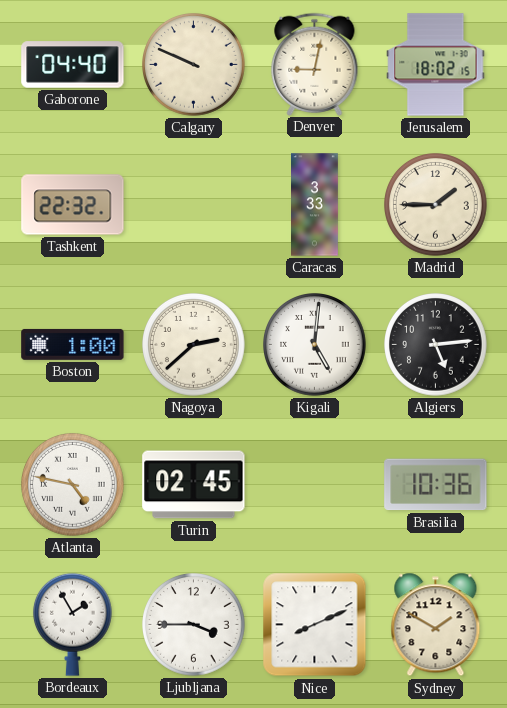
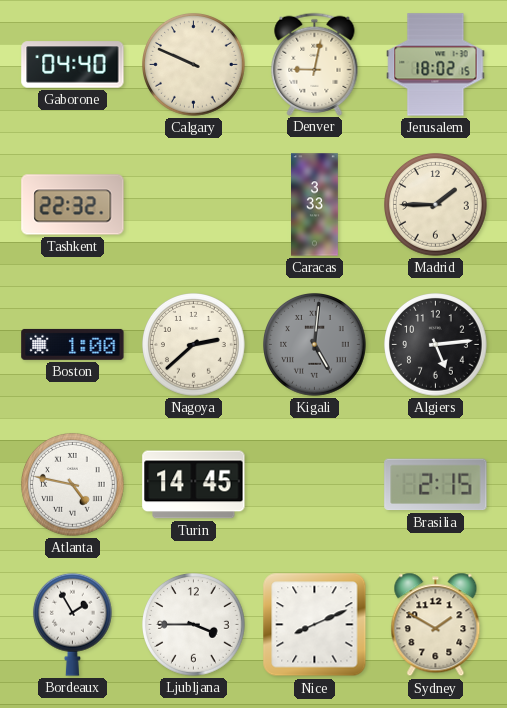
Kigali dial: white -> grey
Turin: 02:45 -> 14:45
Brasilia: 10:36 -> 2:15
